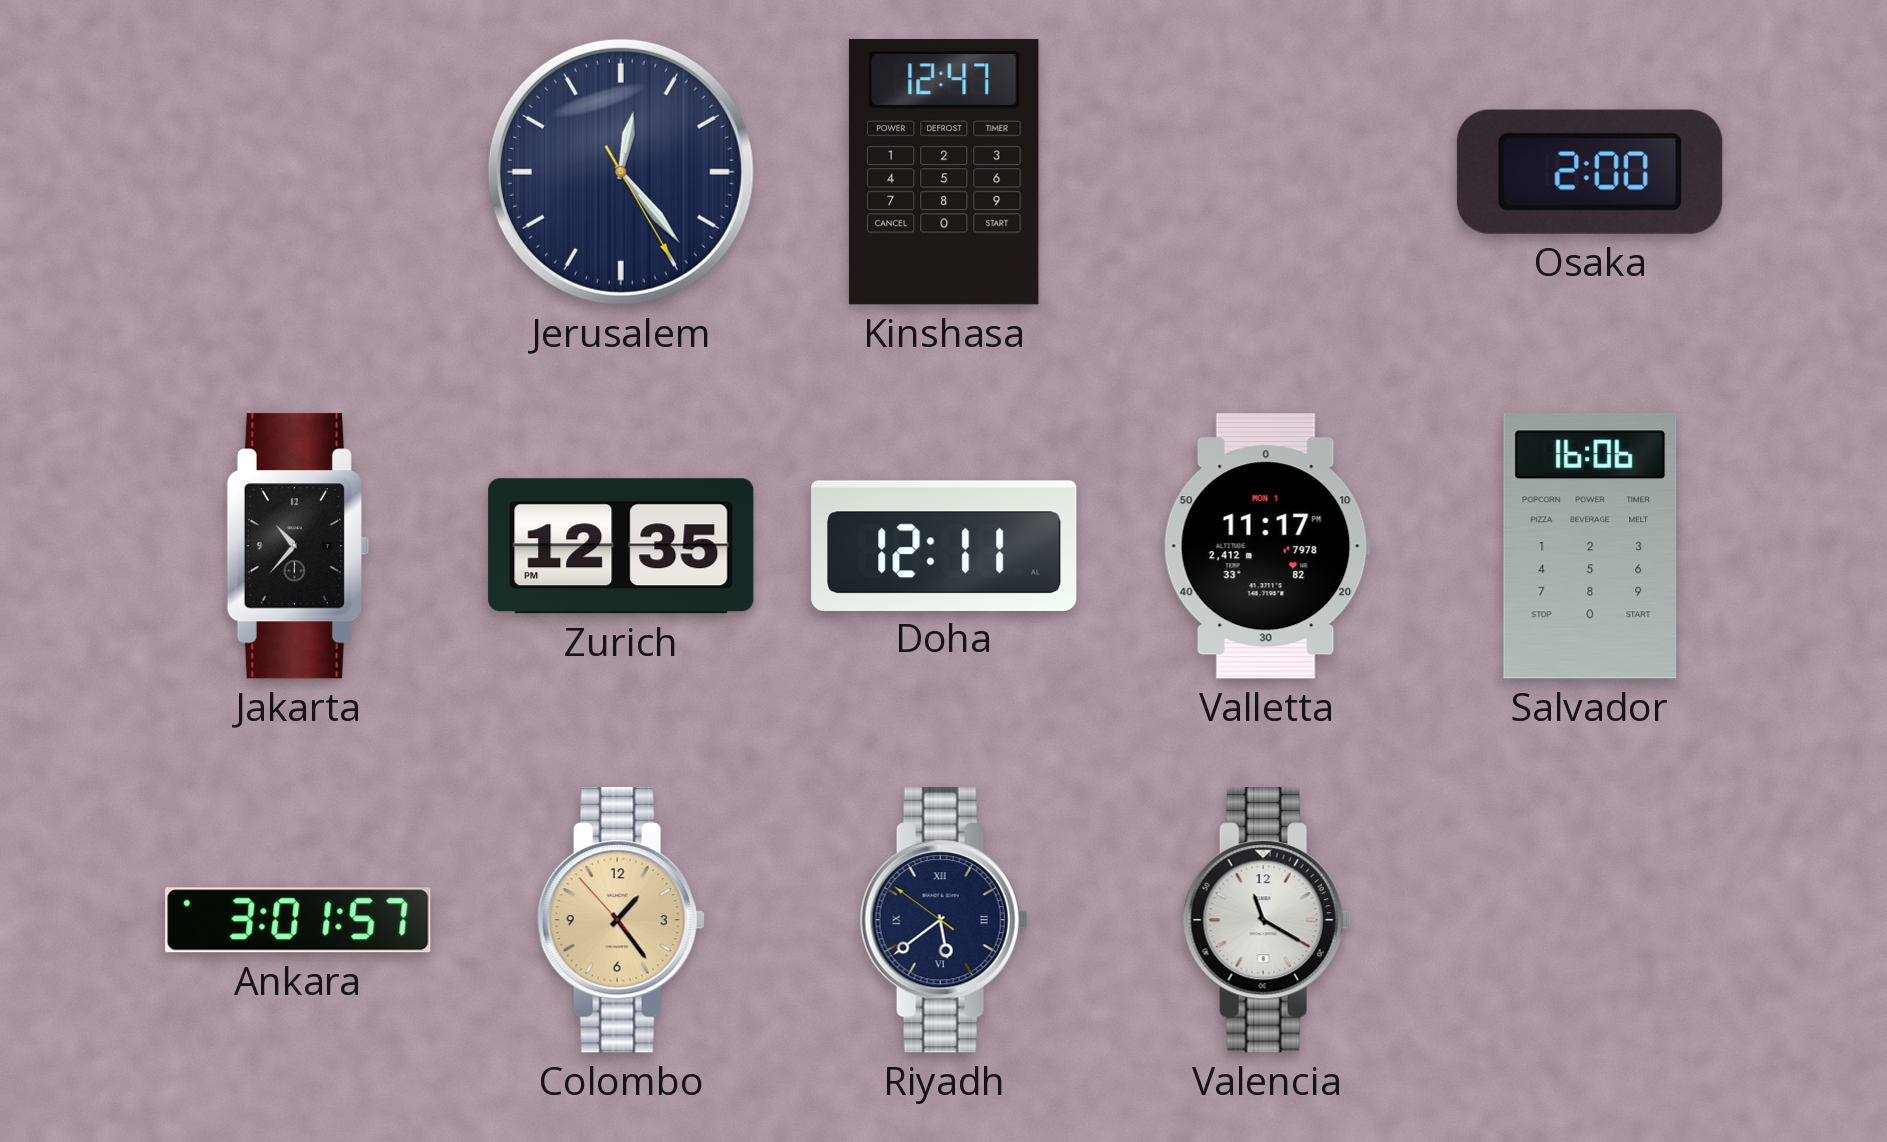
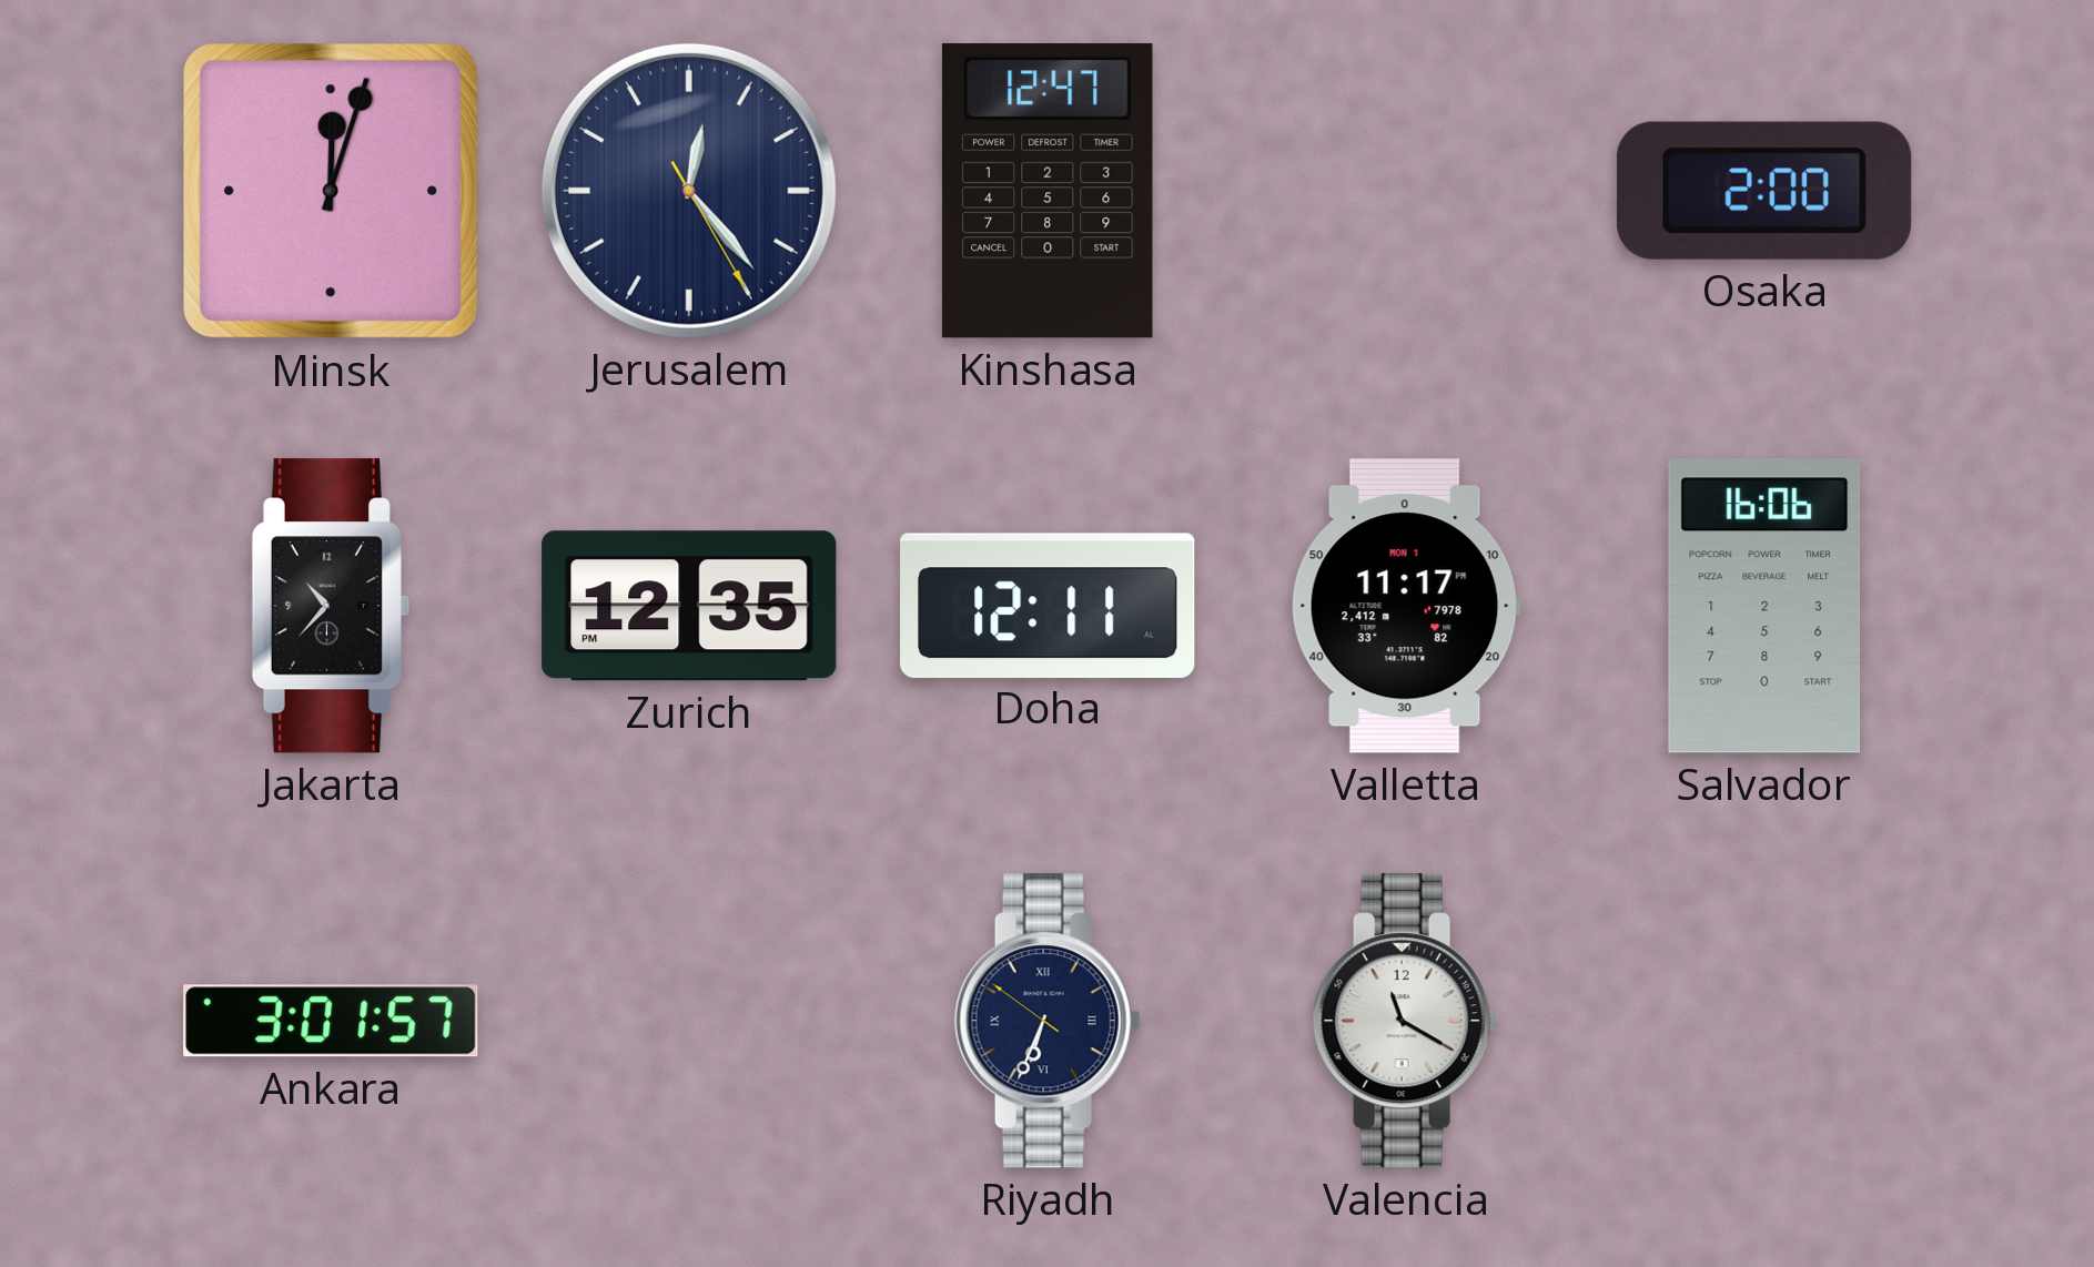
Minsk: none -> 12:03
Colombo: 1:23 -> none
Riyadh: 5:38 -> 6:33
